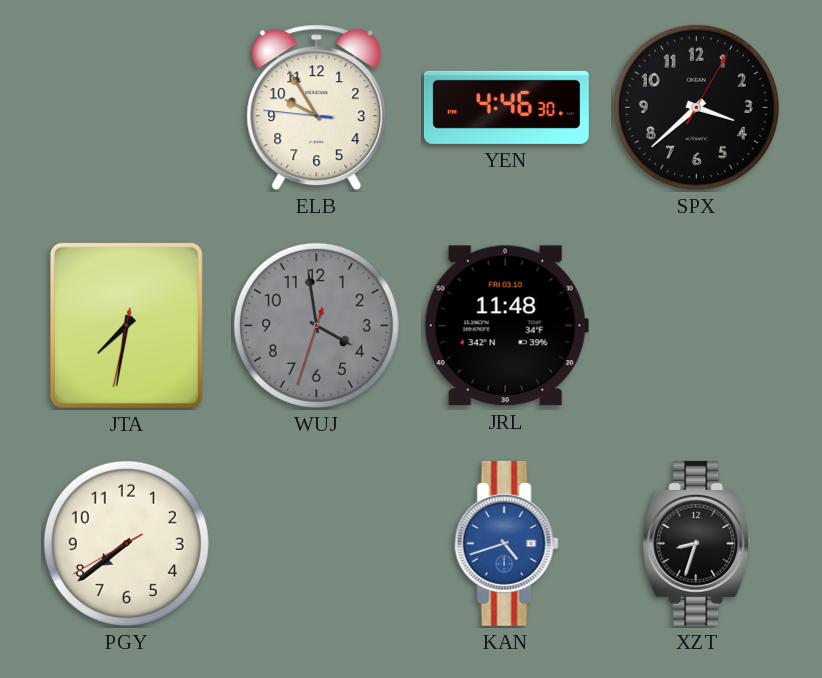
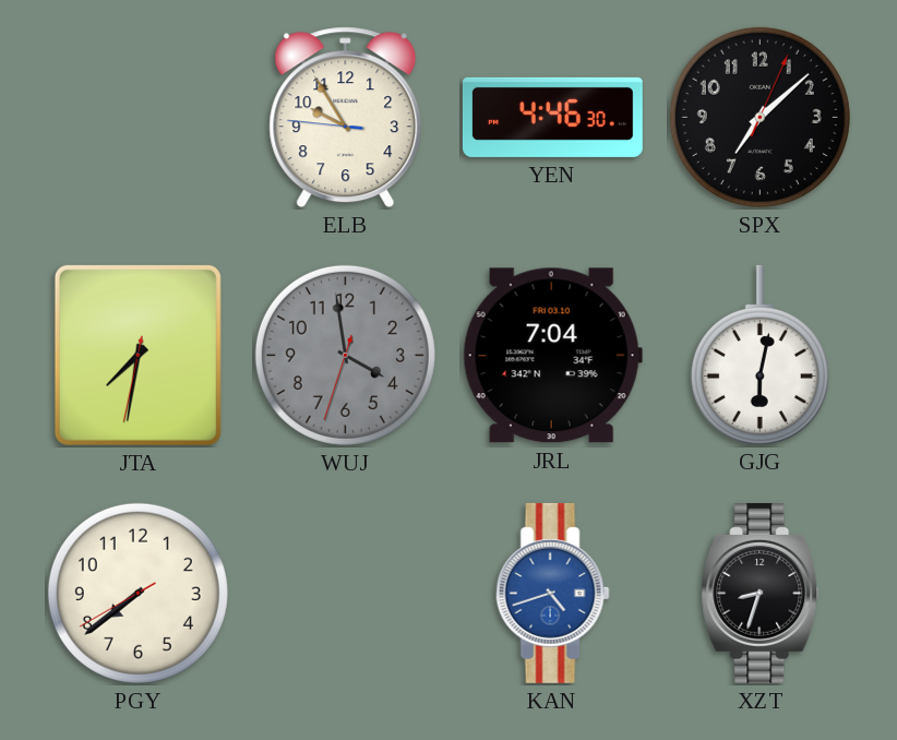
SPX: 3:38 -> 7:08
JRL: 11:48 -> 7:04
GJG: none -> 6:02
